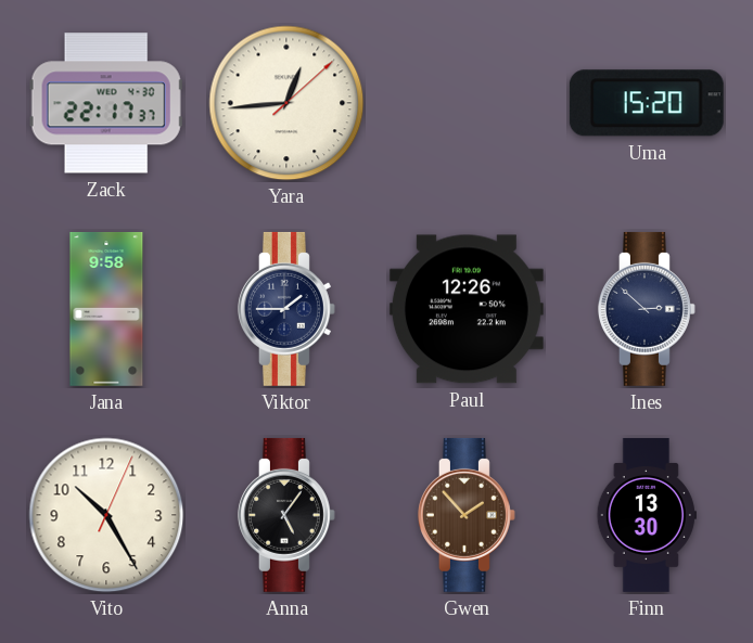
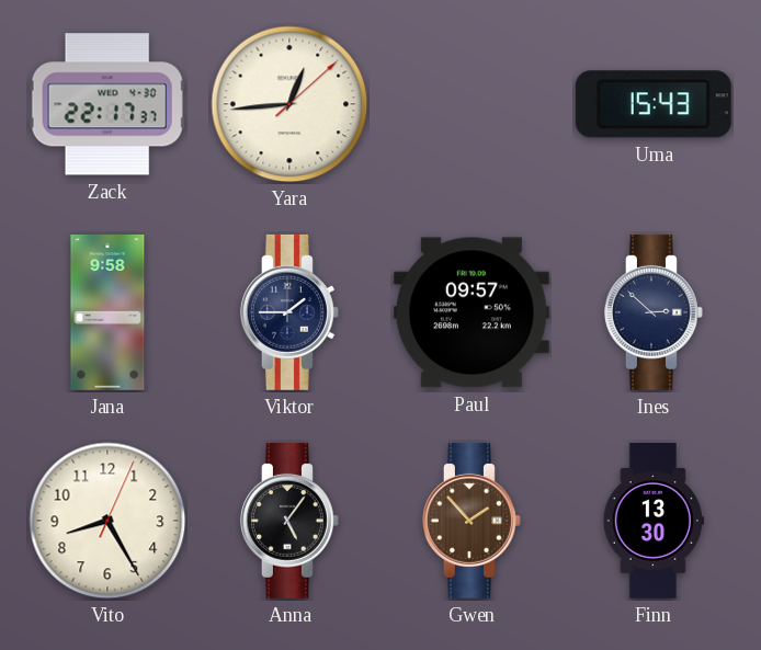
Uma: 15:20 -> 15:43
Paul: 12:26 -> 09:57
Vito: 10:25 -> 8:25
